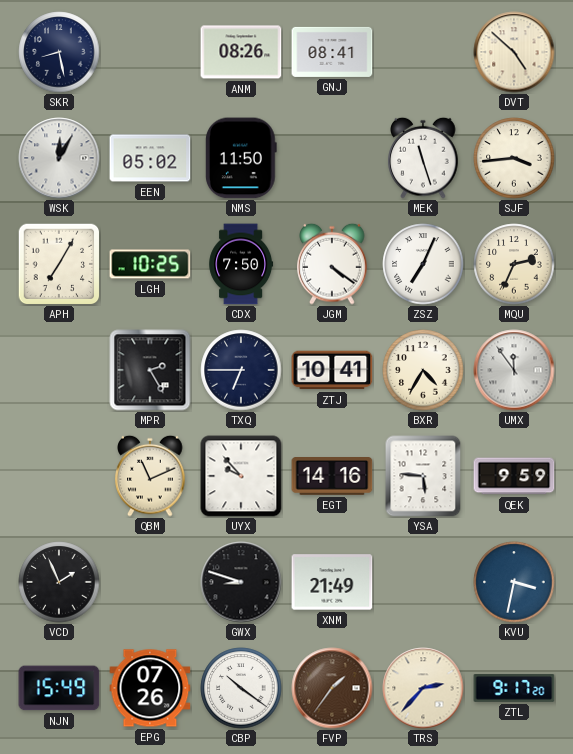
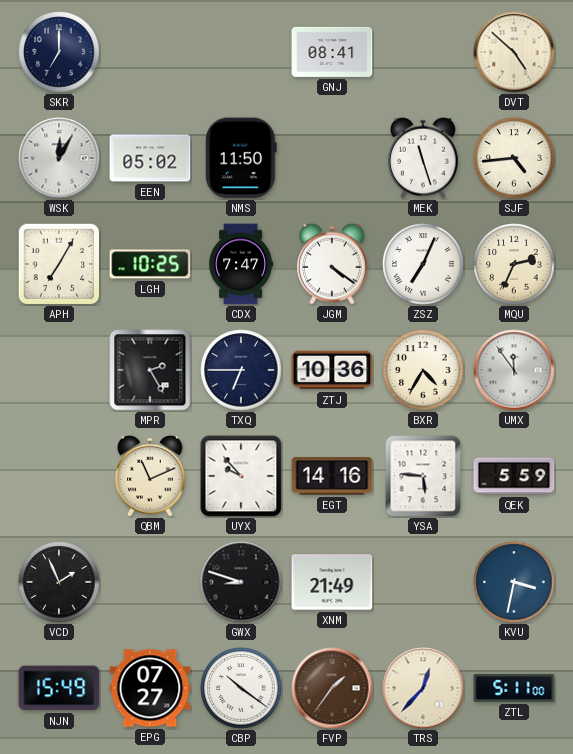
SKR: 8:28 -> 7:00
ANM: 08:26 -> none
SJF: 3:44 -> 4:44
CDX: 7:50 -> 7:47
ZTJ: 10:41 -> 10:36
QEK: 9:59 -> 5:59
EPG: 07:26 -> 07:27
TRS: 2:37 -> 12:37
ZTL: 9:17 -> 5:11
